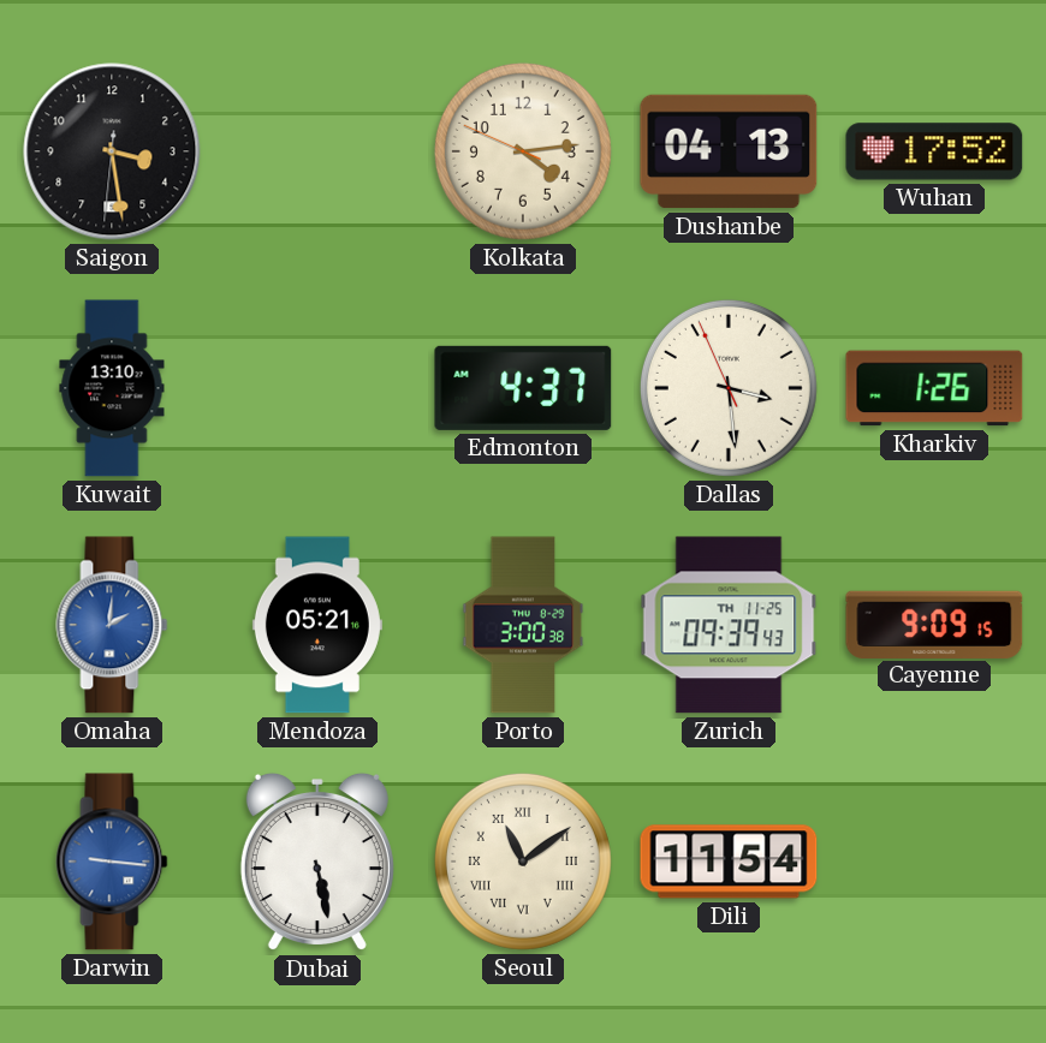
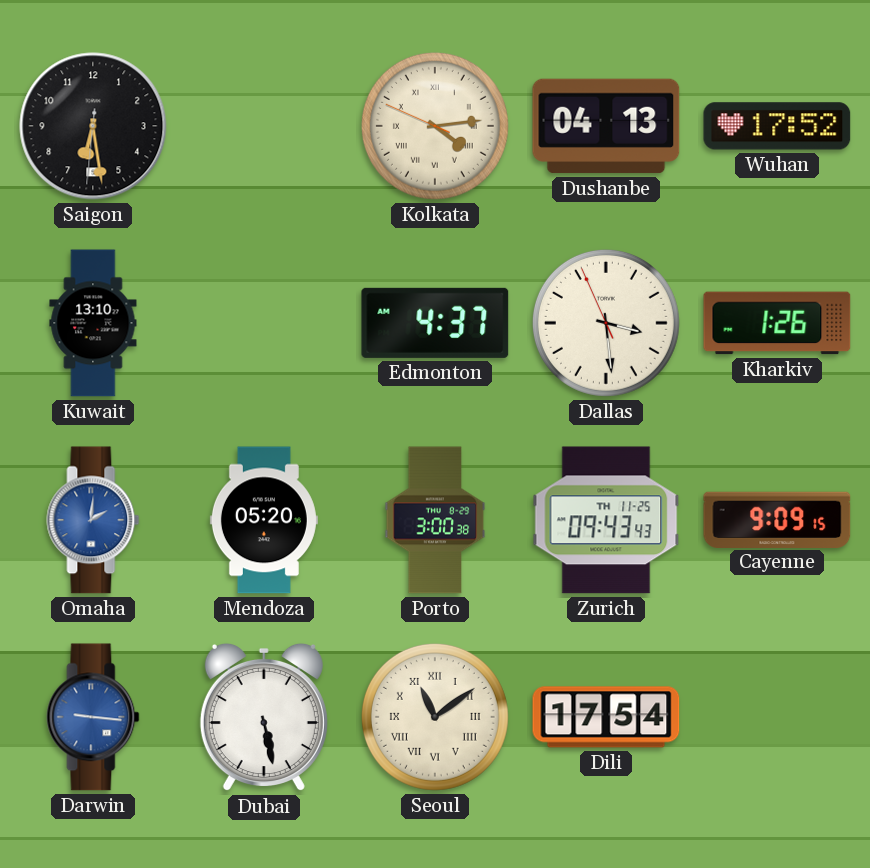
Saigon: 3:28 -> 6:28
Kolkata numerals: Arabic -> Roman
Mendoza: 05:21 -> 05:20
Zurich: 09:39 -> 09:43
Dili: 11:54 -> 17:54
